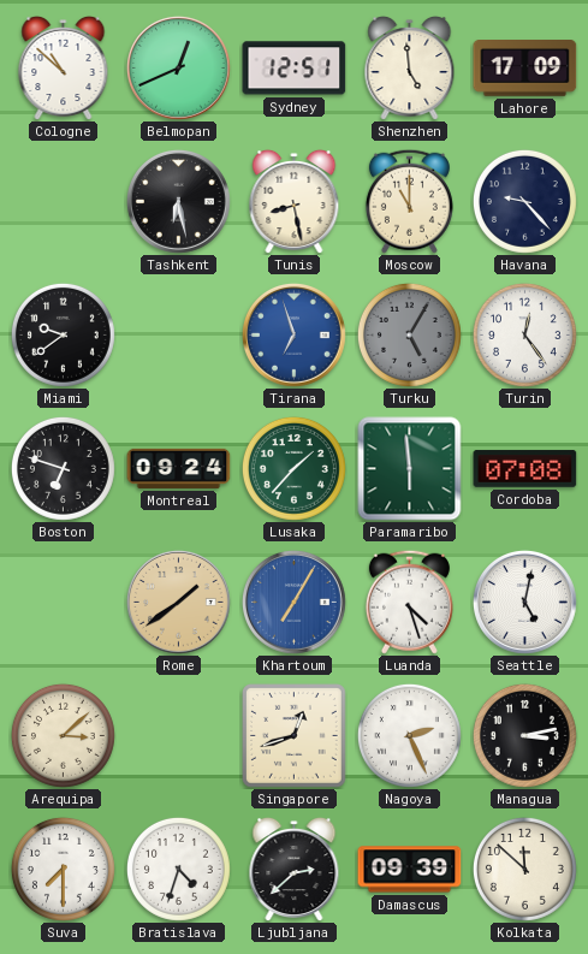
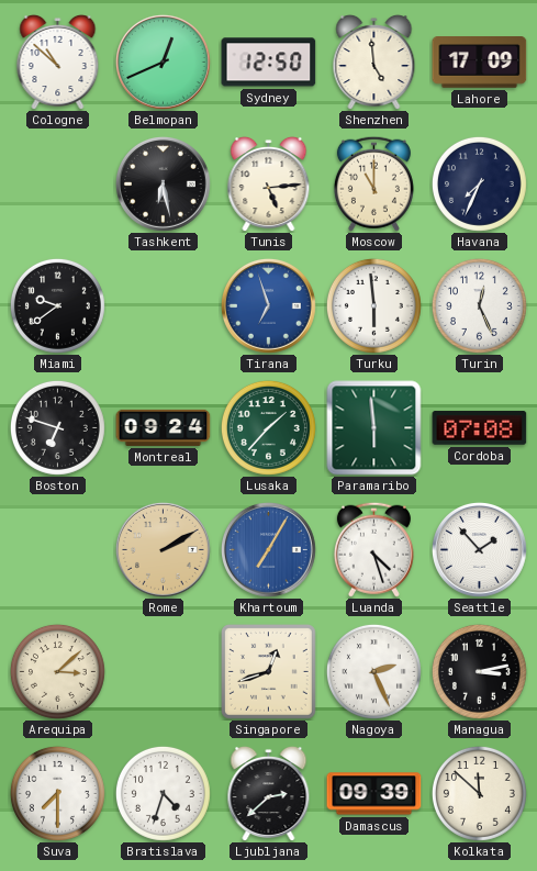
Sydney: 12:51 -> 12:50
Tunis: 8:28 -> 5:14
Havana: 9:23 -> 7:34
Turku: 5:05 -> 5:59
Turku dial: grey -> white
Turin: 12:24 -> 12:26
Rome: 1:39 -> 2:10
Seattle: 5:02 -> 1:53
